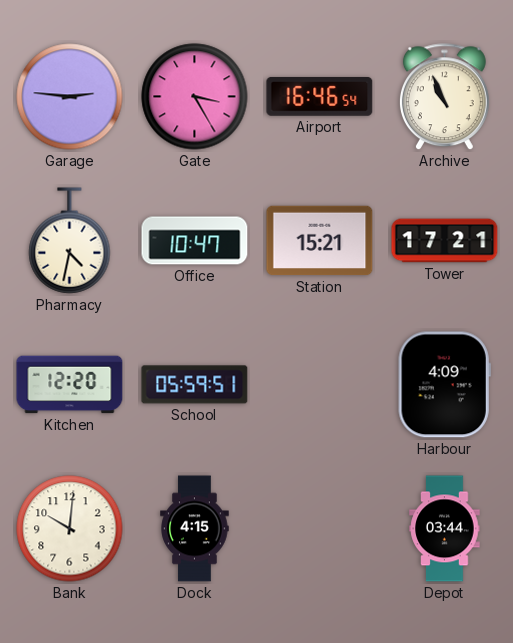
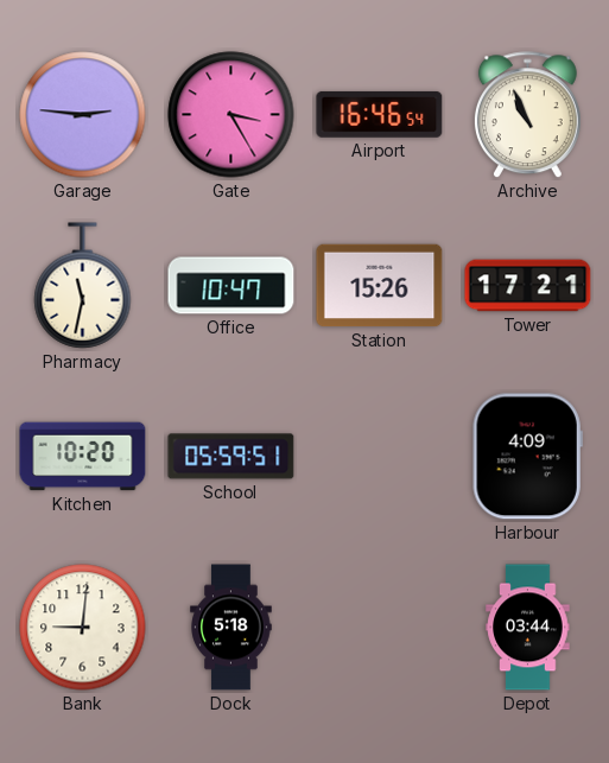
Pharmacy: 4:32 -> 11:32
Station: 15:21 -> 15:26
Kitchen: 12:20 -> 10:20
Bank: 10:01 -> 9:01
Dock: 4:15 -> 5:18
